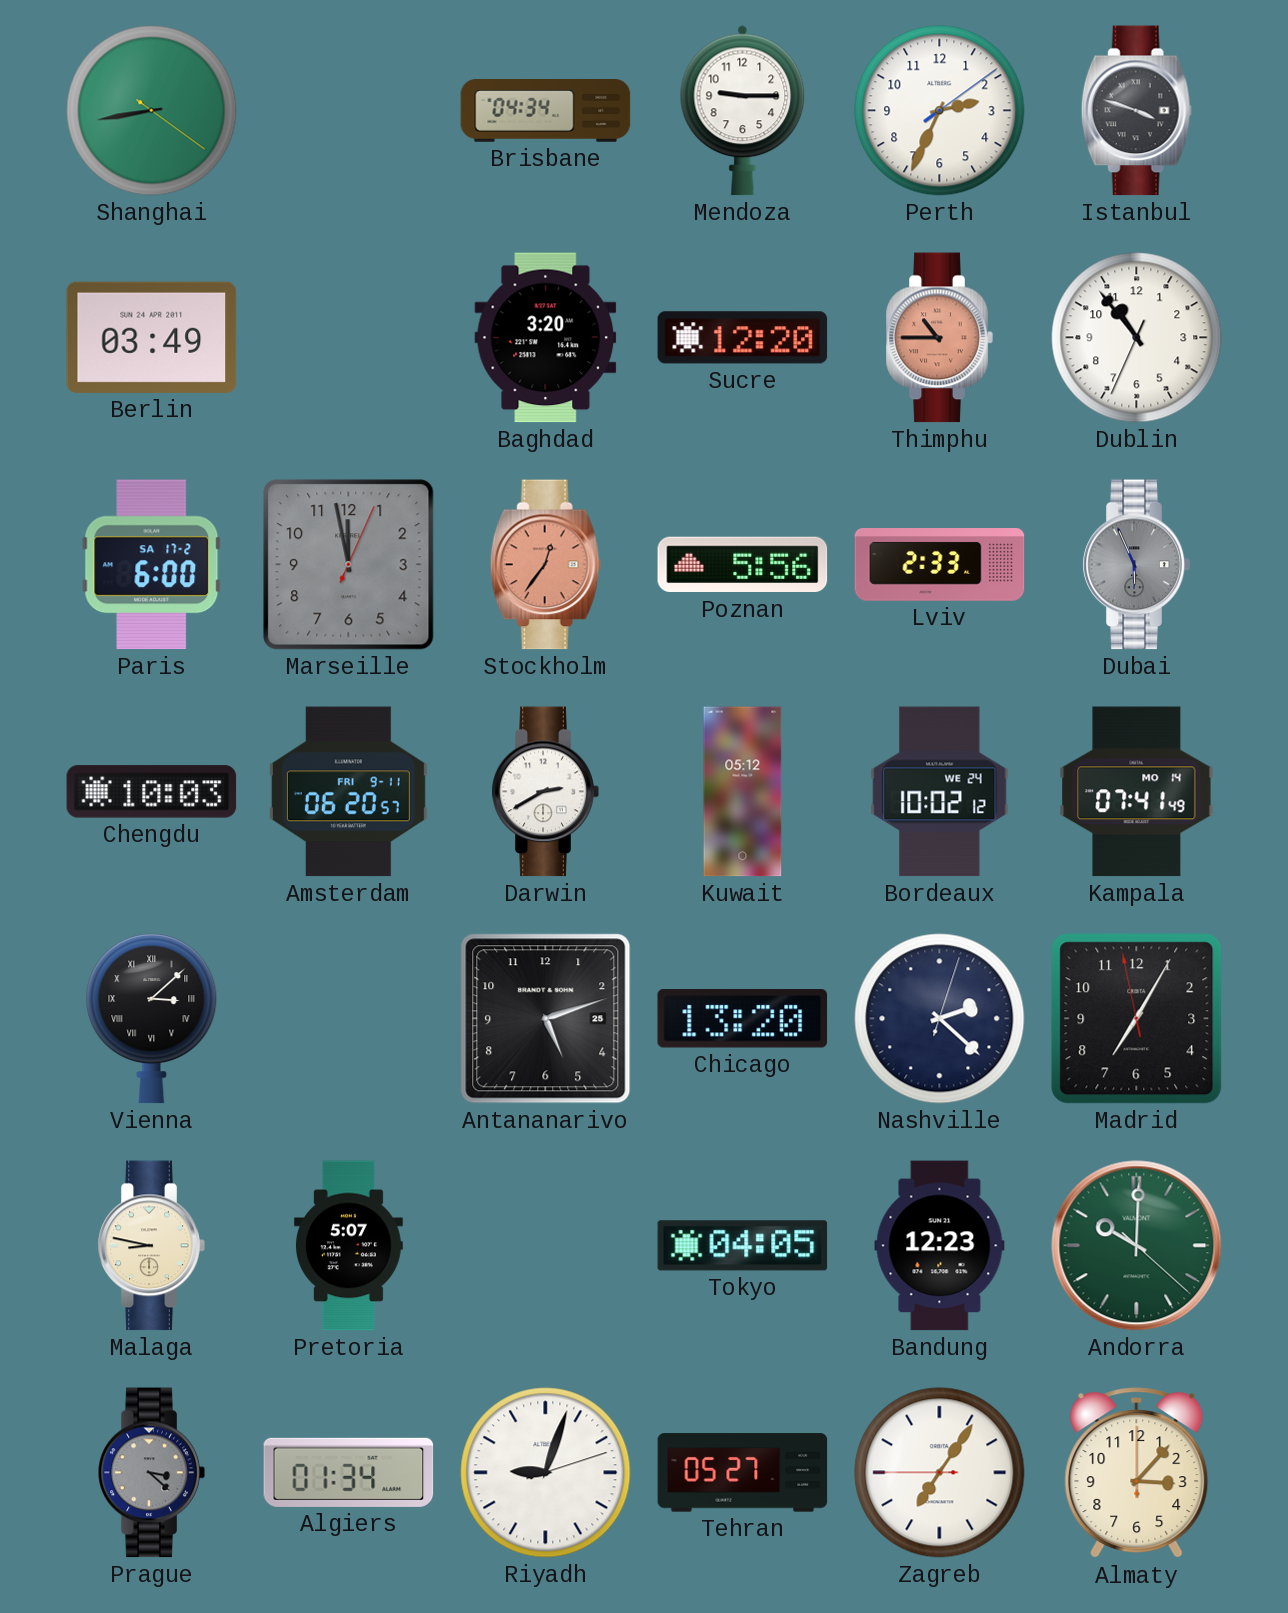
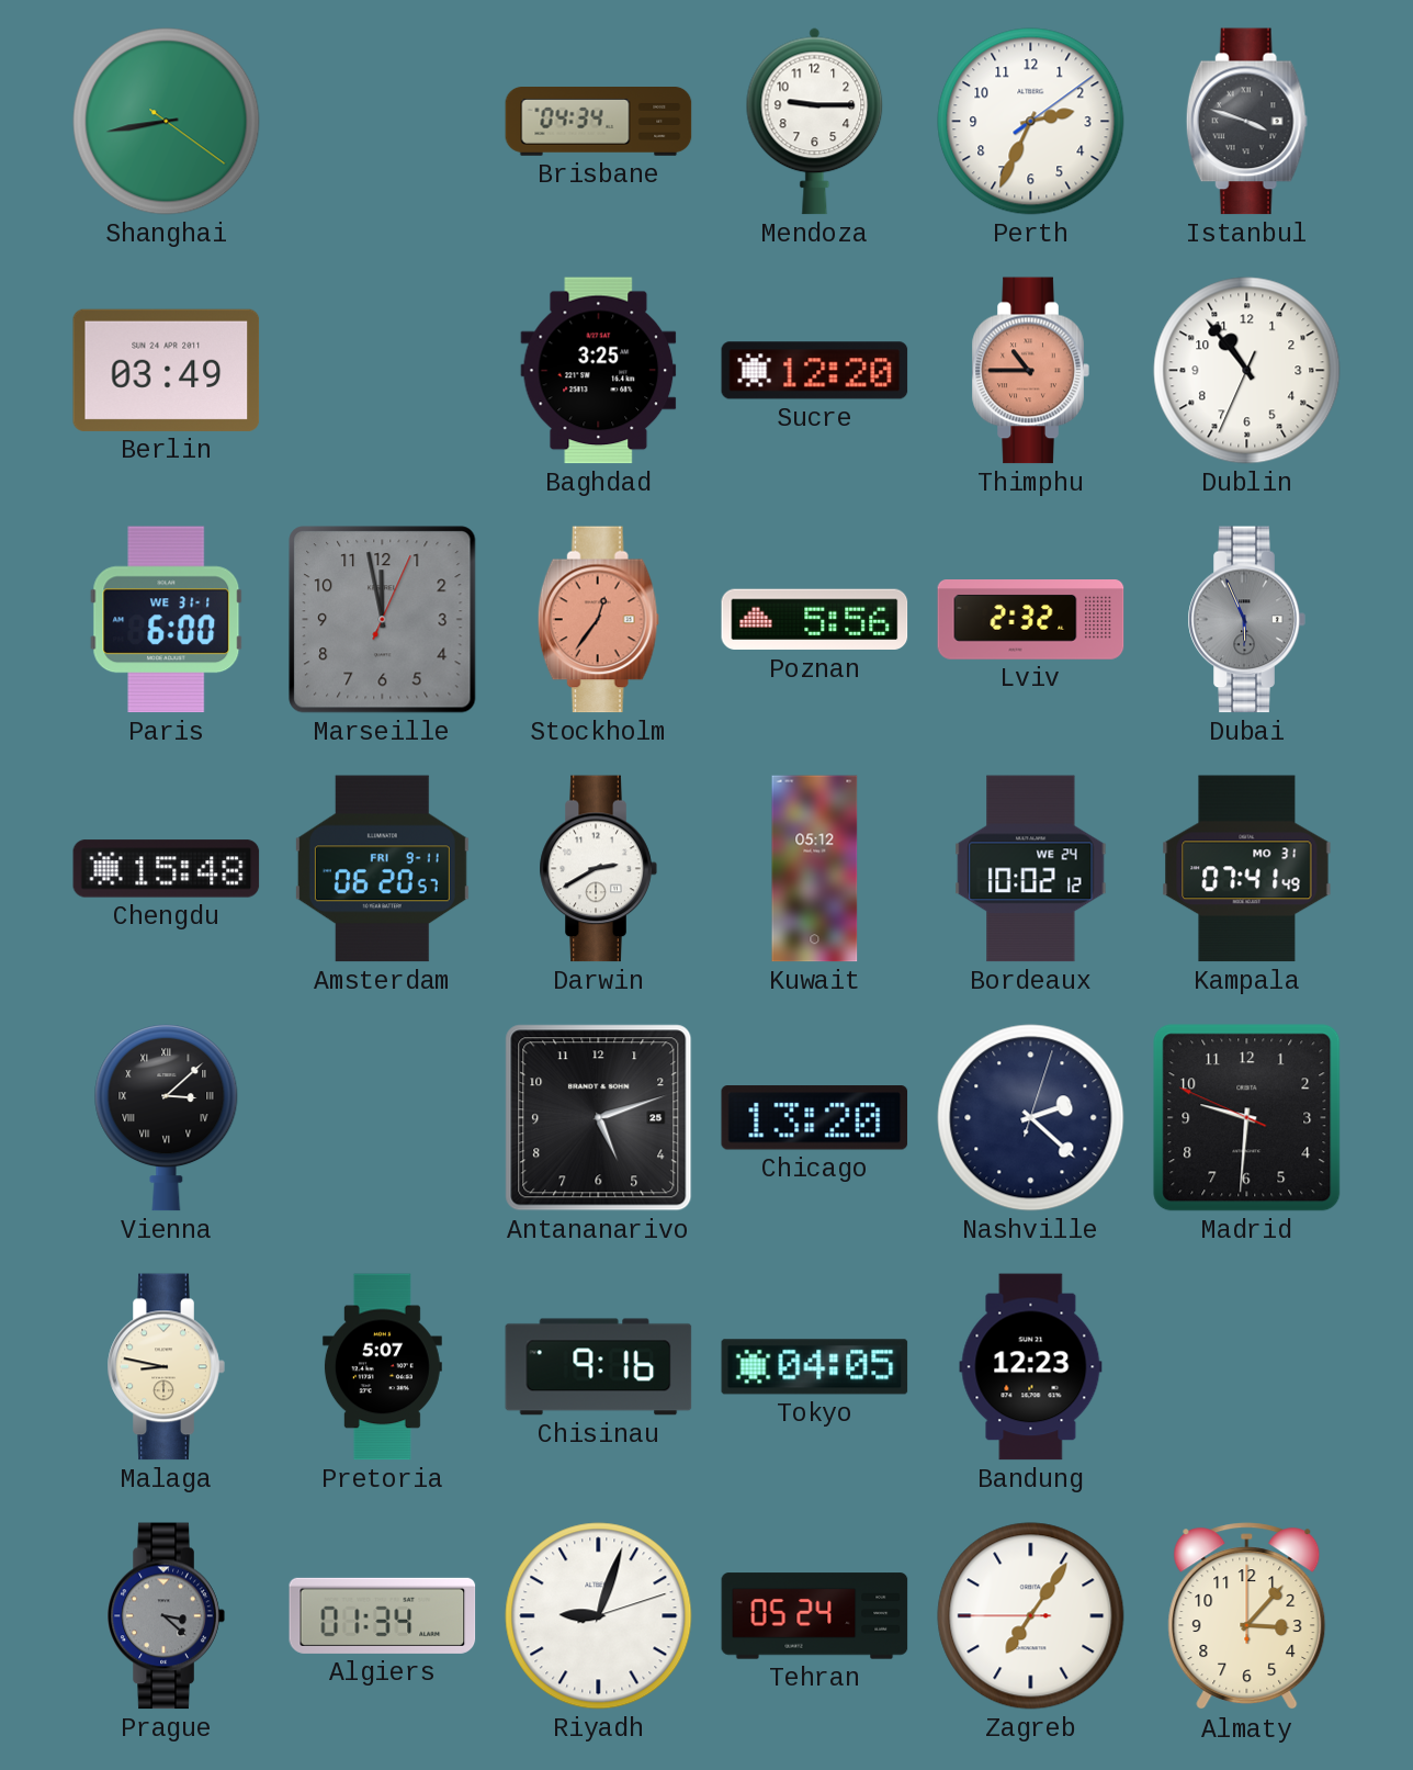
Baghdad: 3:20 -> 3:25
Paris date: SA 17-2 -> WE 31-1
Lviv: 2:33 -> 2:32
Chengdu: 10:03 -> 15:48
Kampala date: MO 14 -> MO 31
Madrid: 7:04 -> 9:30
Chisinau: none -> 9:16
Andorra: 10:00 -> none
Tehran: 05:27 -> 05:24
